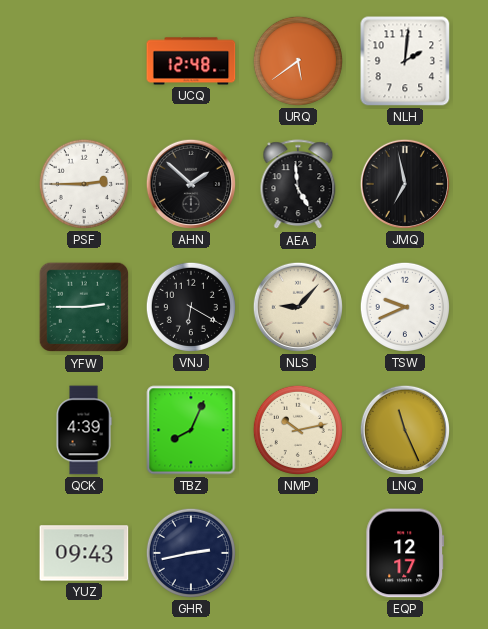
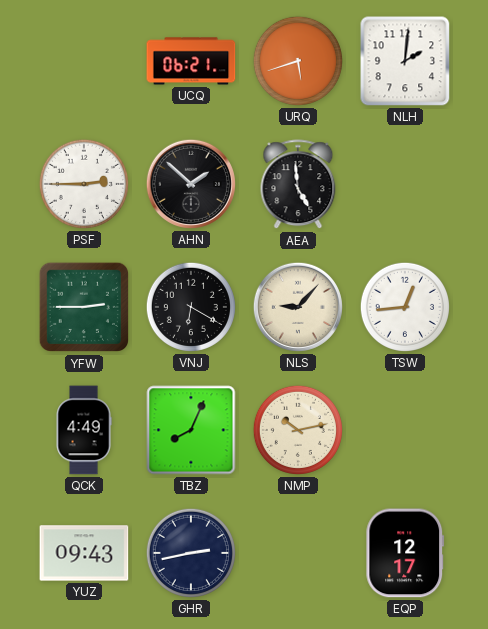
UCQ: 12:48 -> 06:21
URQ: 5:39 -> 5:42
JMQ: 6:58 -> none
TSW: 9:41 -> 12:44
QCK: 4:39 -> 4:49
LNQ: 11:26 -> none
